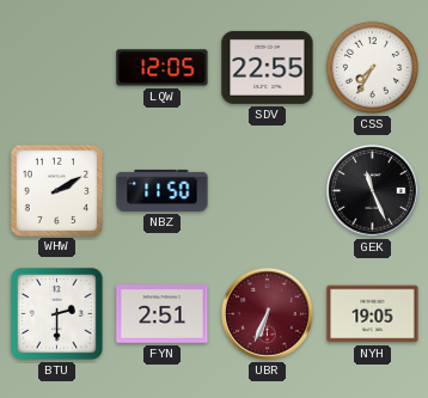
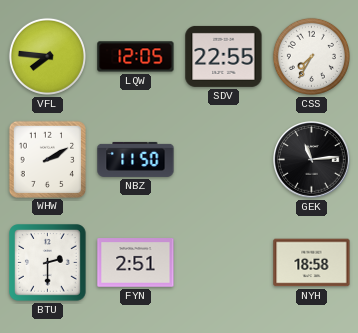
VFL: none -> 7:46
GEK: 11:26 -> 11:14
UBR: 6:34 -> none
NYH: 19:05 -> 18:58
